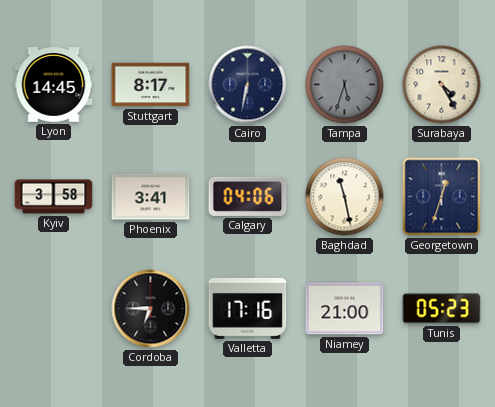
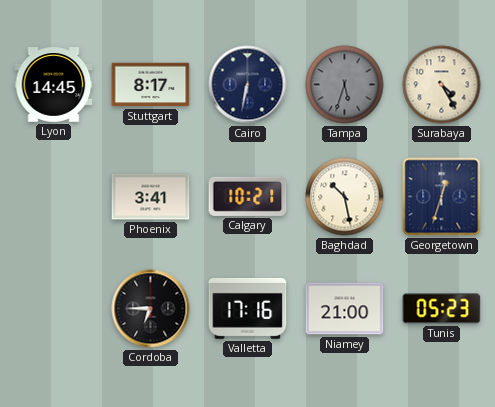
Kyiv: 3:58 -> none
Calgary: 04:06 -> 10:21
Baghdad: 11:28 -> 10:28
